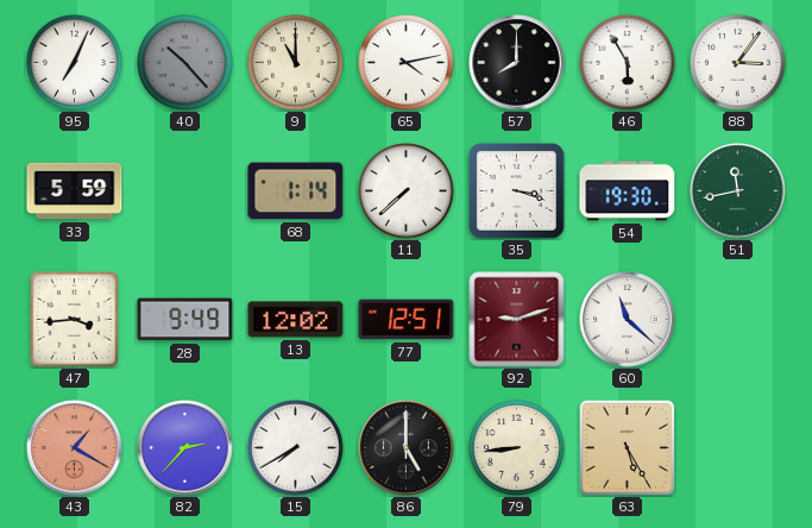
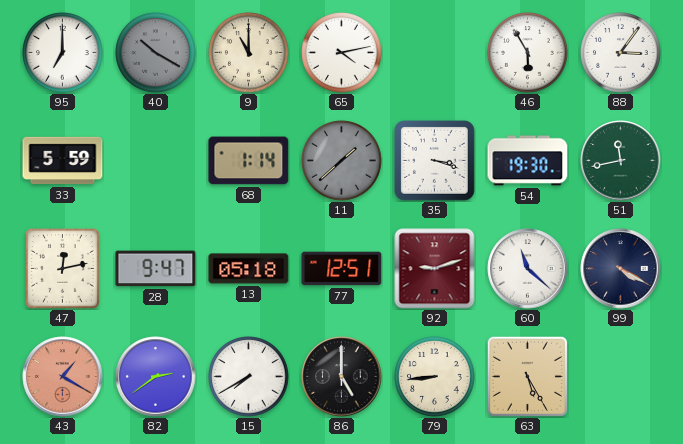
95: 7:04 -> 7:00
40: 10:23 -> 10:20
57: 8:00 -> none
11: 7:38 -> 1:38
11 dial: white -> grey
47: 3:44 -> 12:13
28: 9:49 -> 9:47
13: 12:02 -> 05:18
99: none -> 4:20
82: 2:37 -> 2:39
